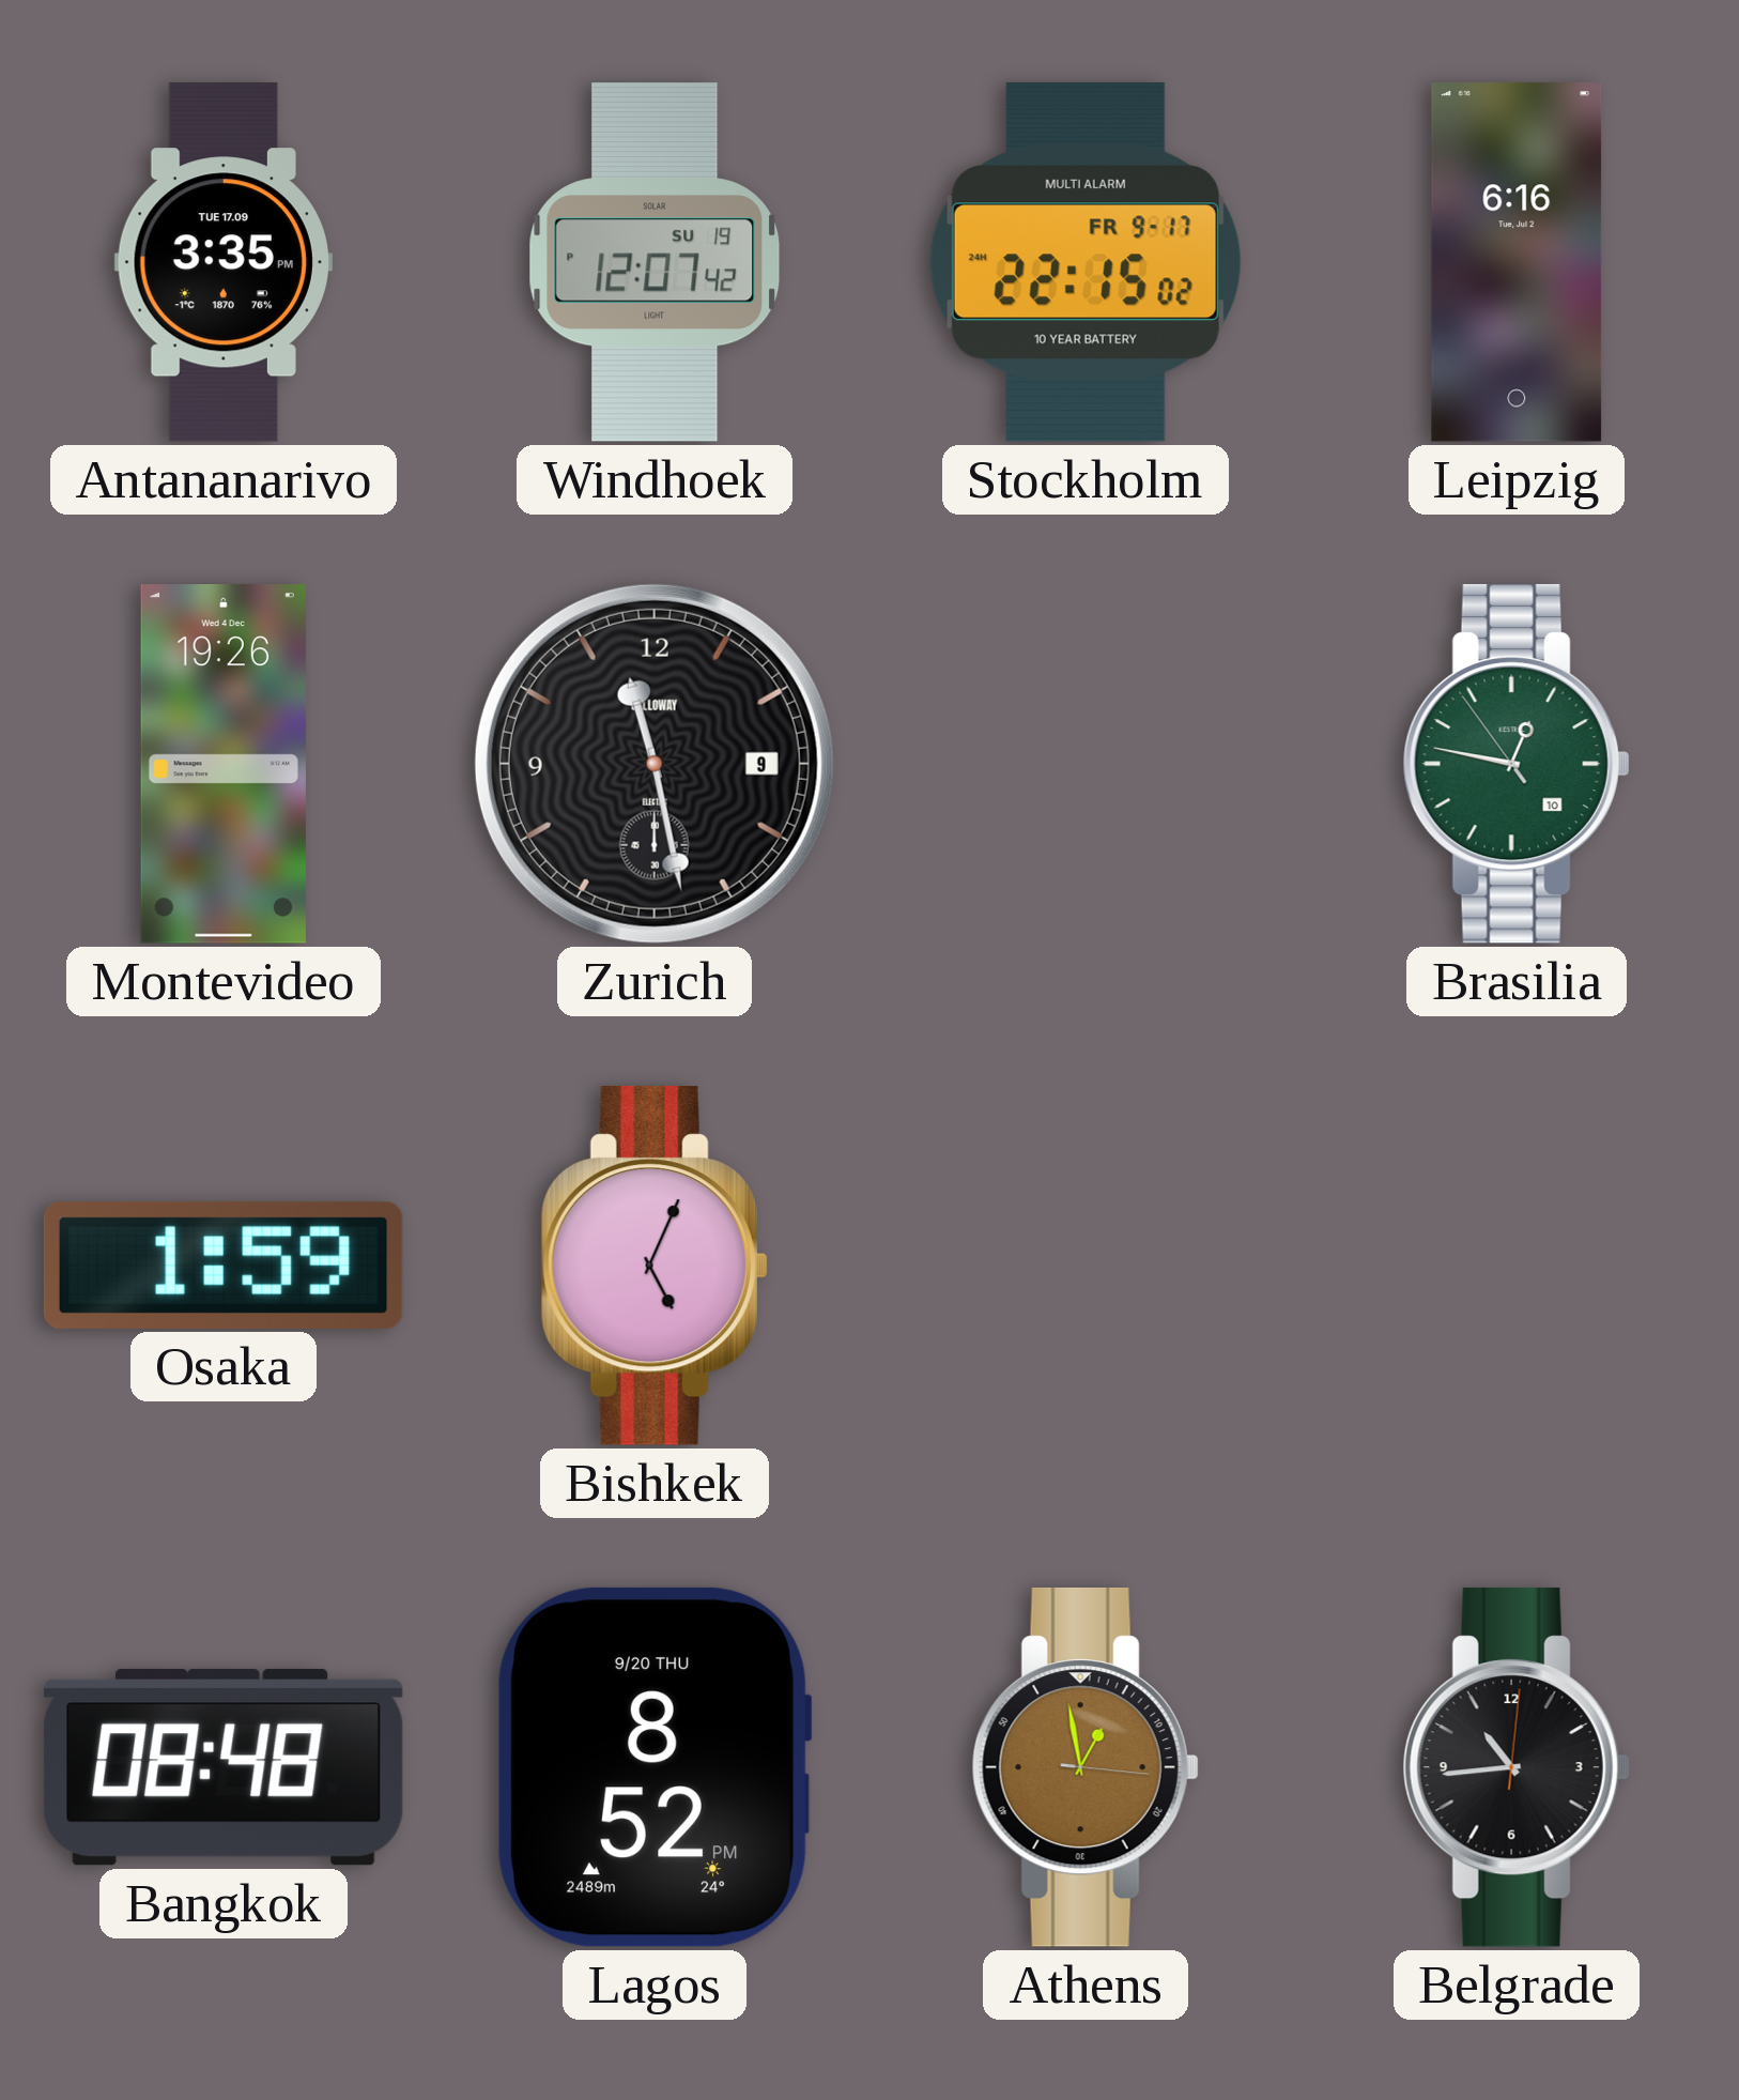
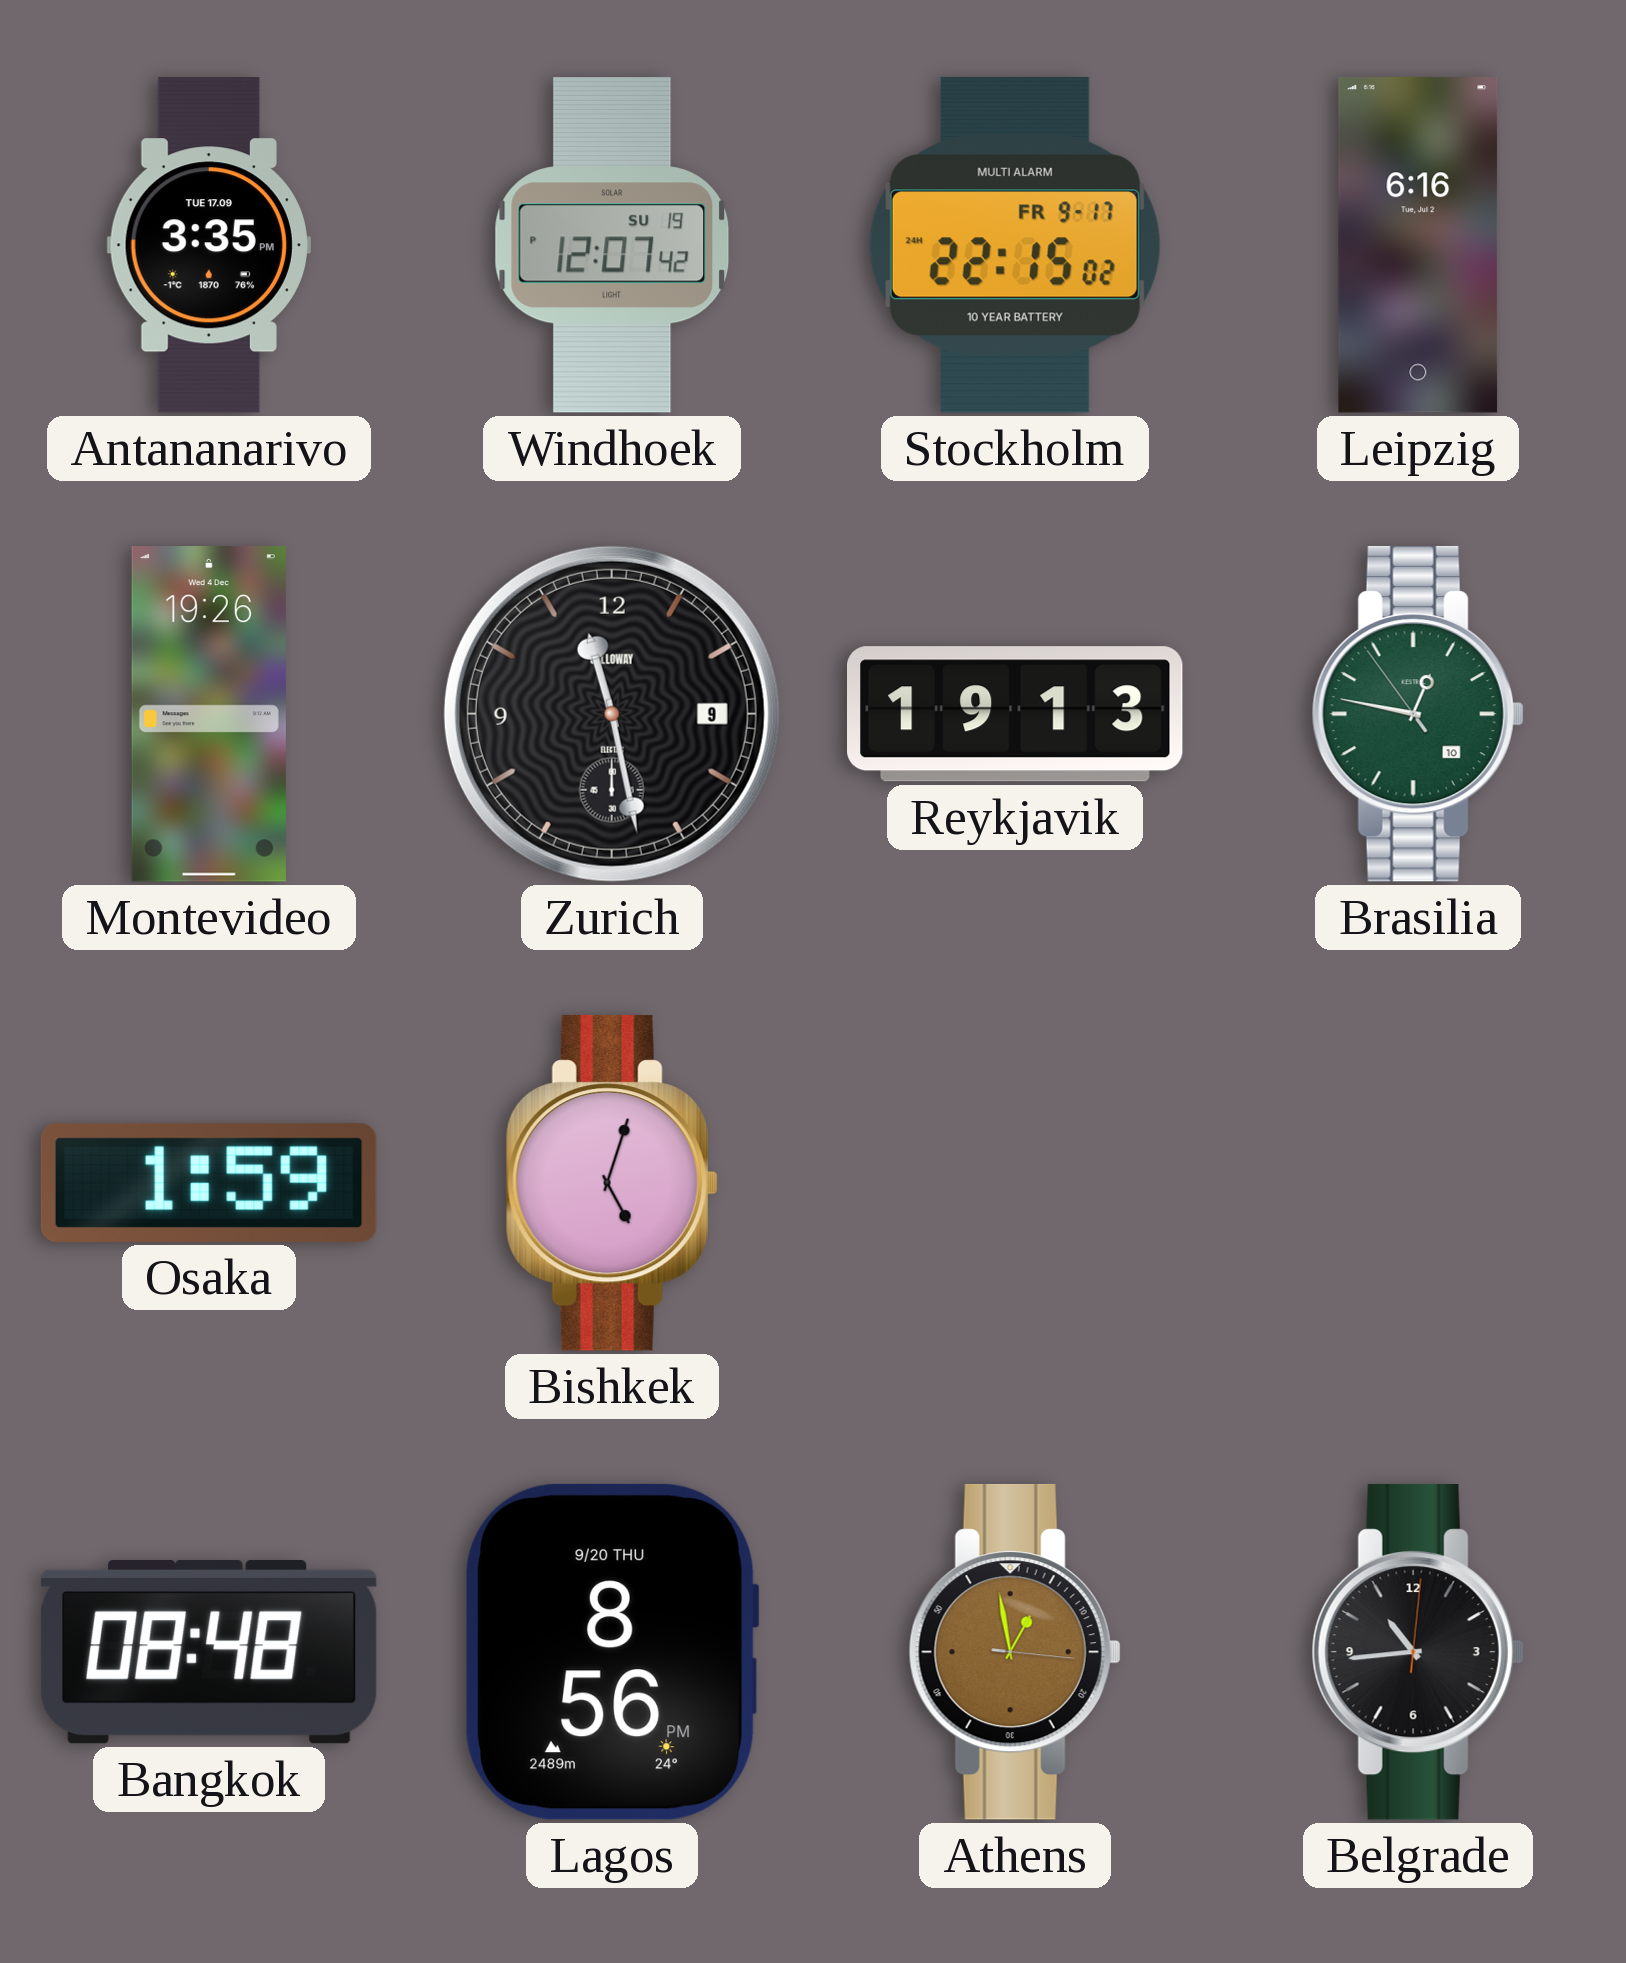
Reykjavik: none -> 19:13
Bishkek: 5:04 -> 5:03
Lagos: 8:52 -> 8:56
